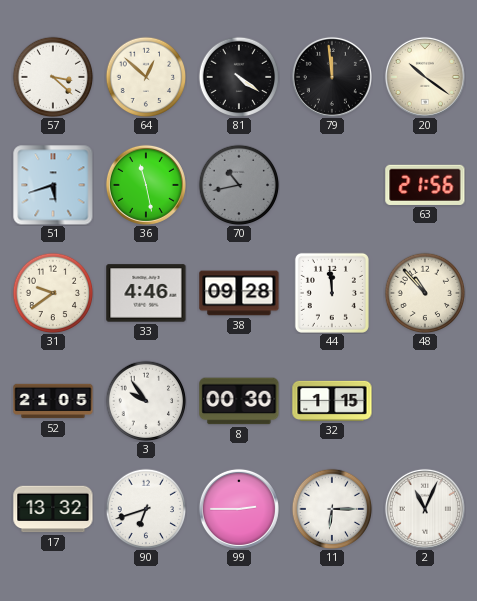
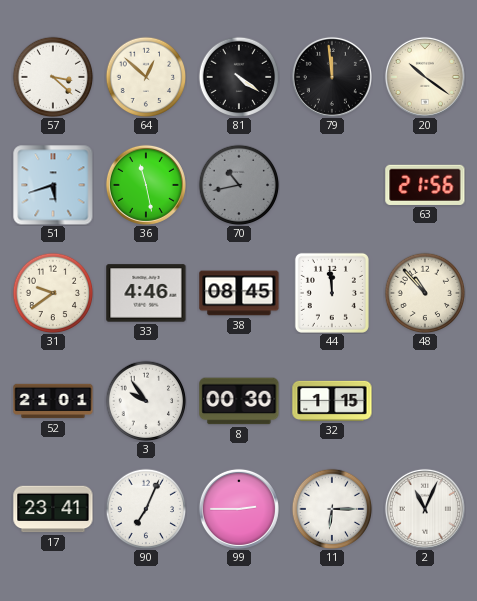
38: 09:28 -> 08:45
52: 21:05 -> 21:01
17: 13:32 -> 23:41
90: 6:42 -> 7:04
